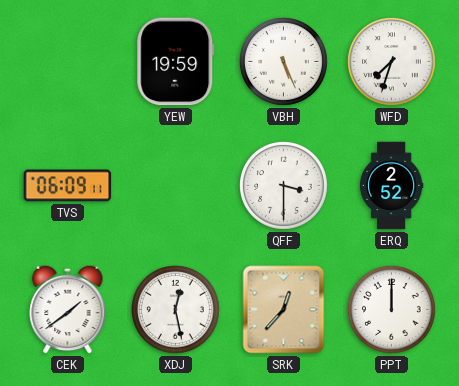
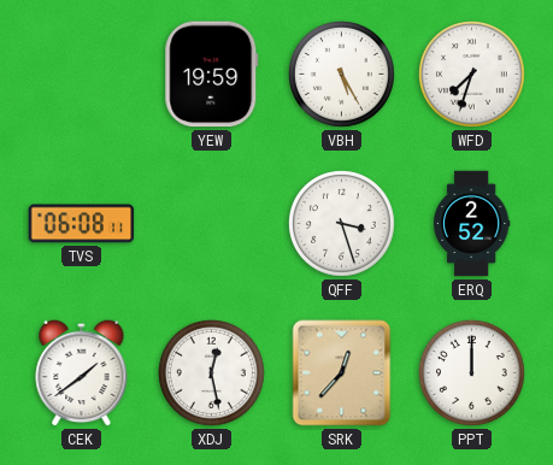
VBH: 5:26 -> 5:25
TVS: 06:09 -> 06:08
QFF: 3:30 -> 3:27
